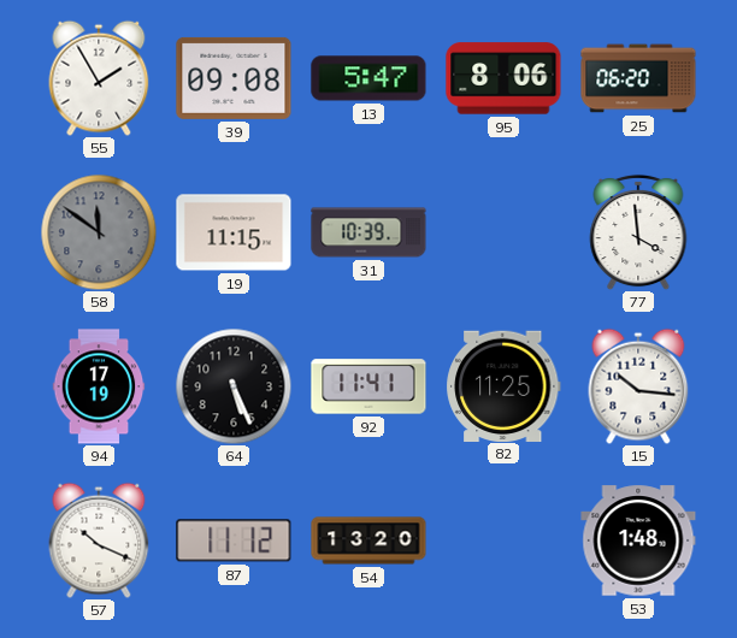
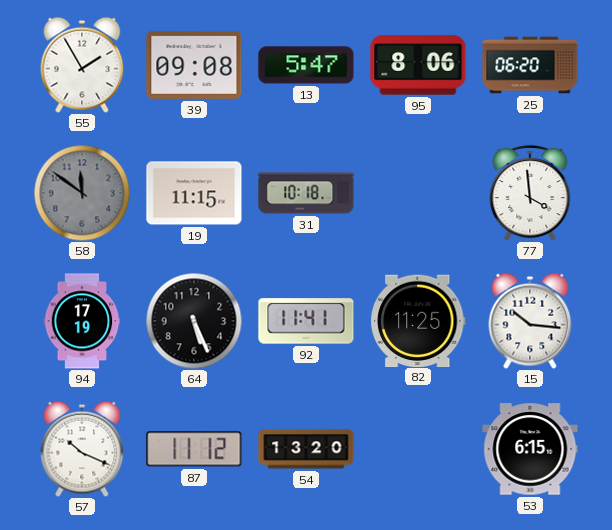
31: 10:39 -> 10:18
53: 1:48 -> 6:15
